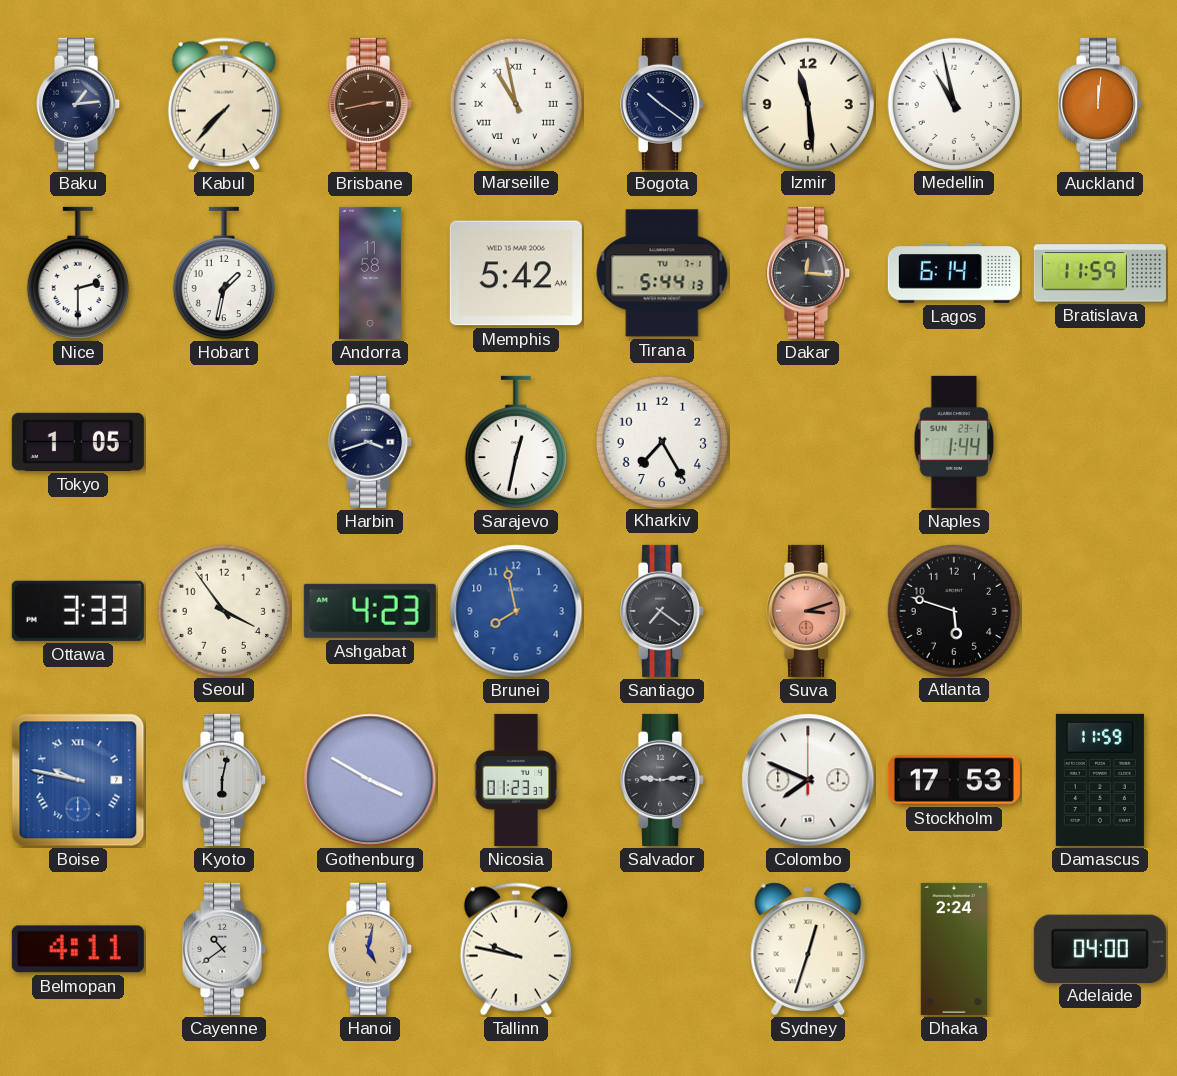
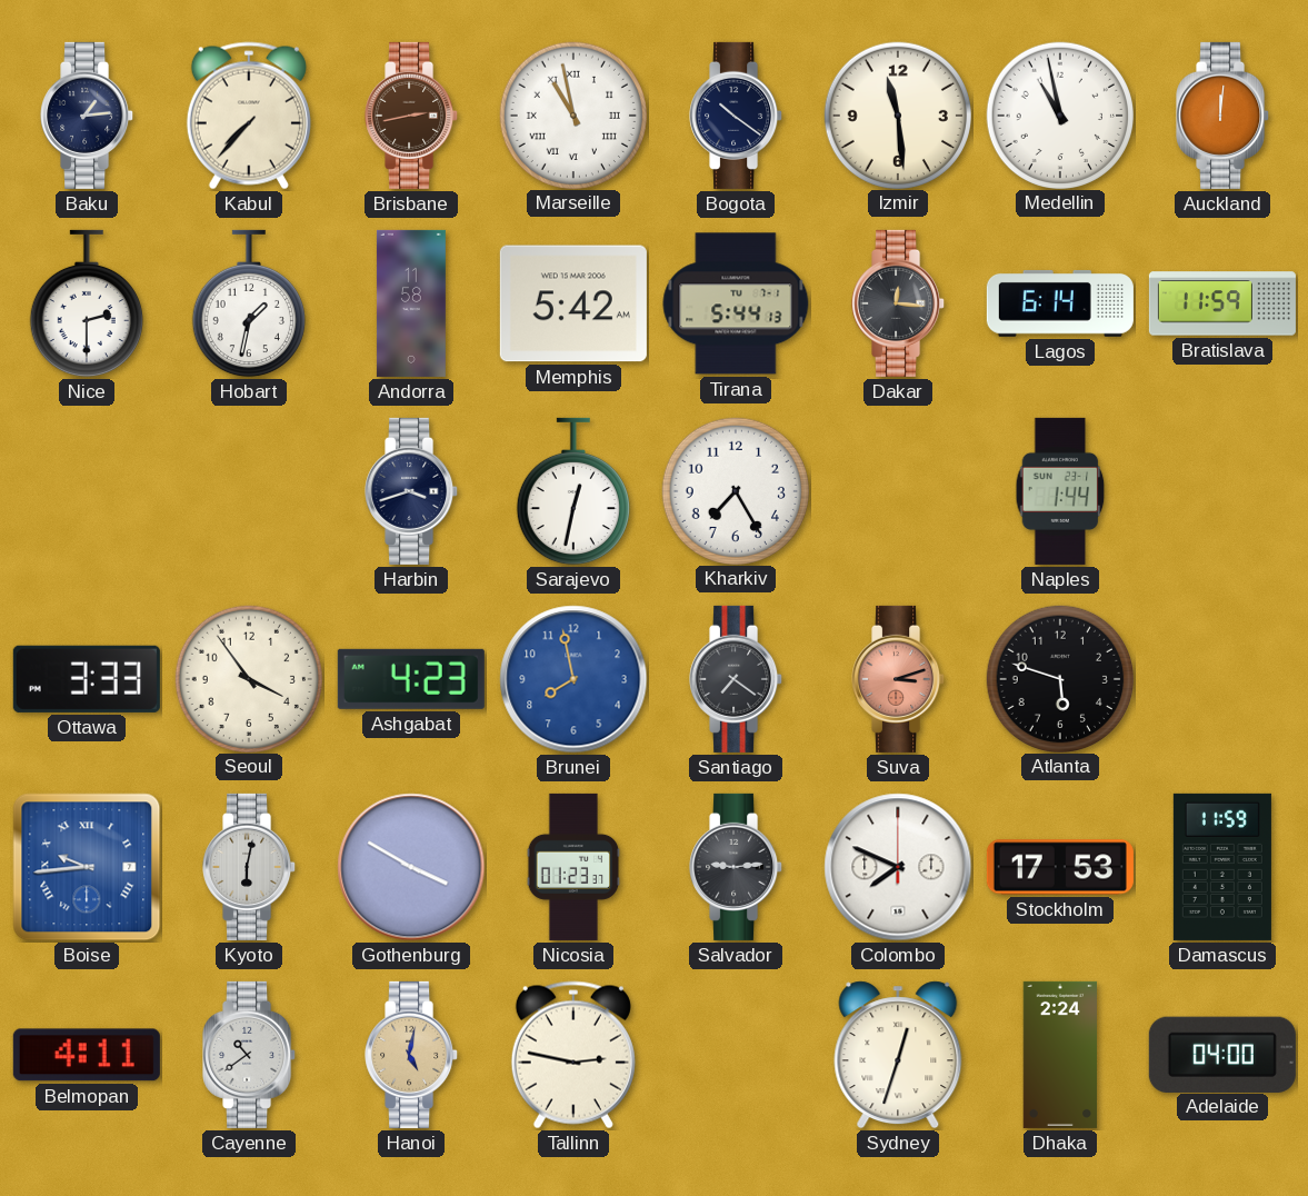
Tokyo: 1:05 -> none
Boise: 9:47 -> 9:44
Tallinn: 9:47 -> 2:47
